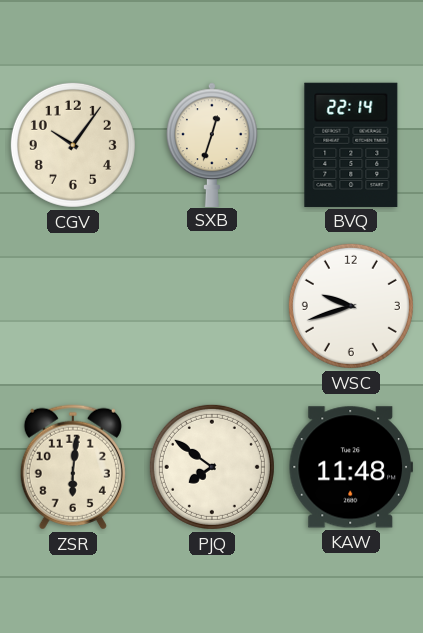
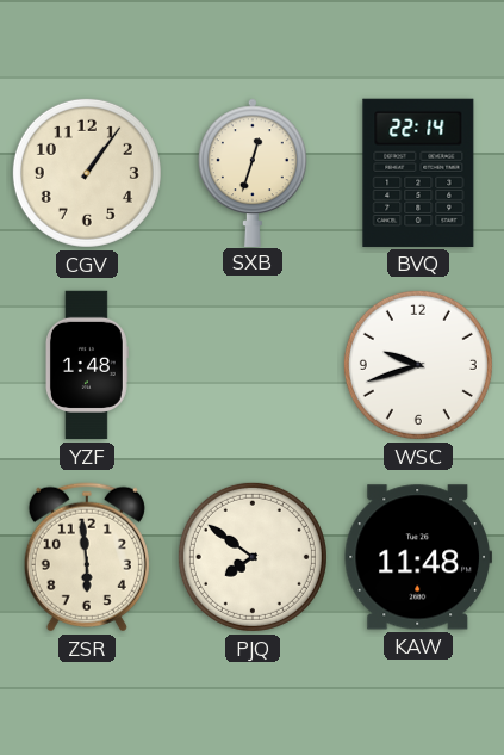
CGV: 10:06 -> 1:06
YZF: none -> 1:48
ZSR: 6:01 -> 5:59
